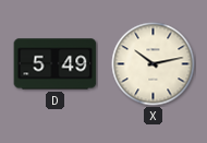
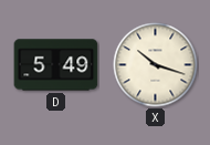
X: 10:13 -> 10:18
